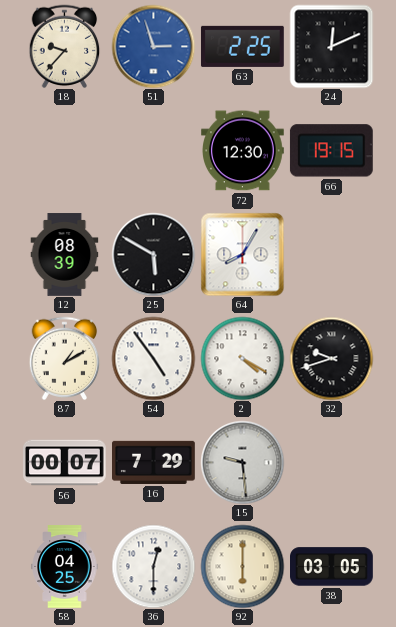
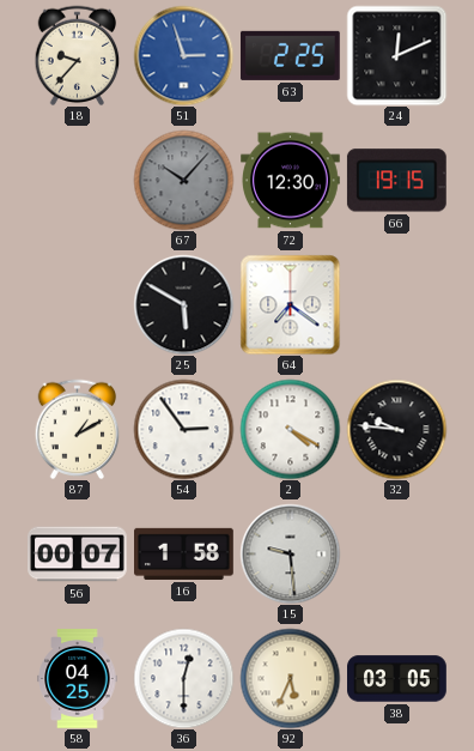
67: none -> 10:07
12: 08:39 -> none
64: 8:05 -> 7:21
54: 4:54 -> 2:54
32: 9:42 -> 9:46
16: 7:29 -> 1:58
92: 6:00 -> 5:34
